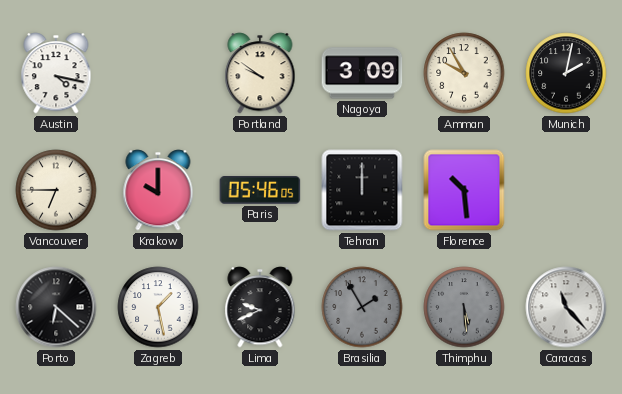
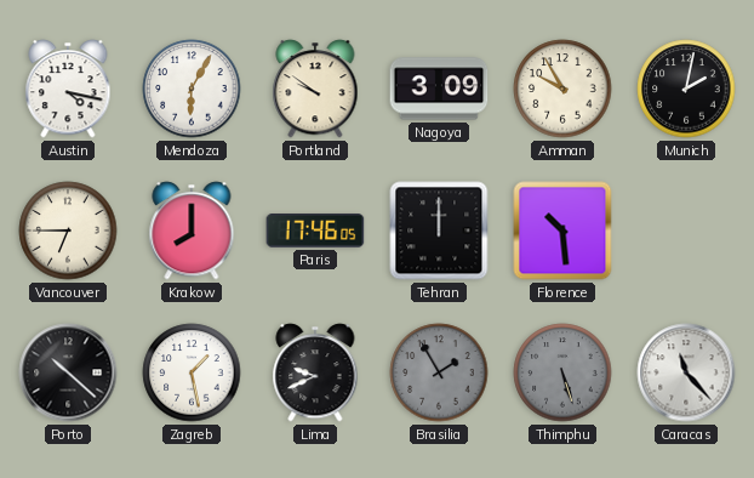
Mendoza: none -> 6:05
Krakow: 10:00 -> 8:00
Paris: 05:46 -> 17:46
Porto: 6:22 -> 10:22
Thimphu: 5:29 -> 5:27
